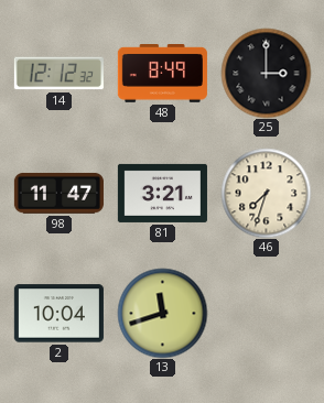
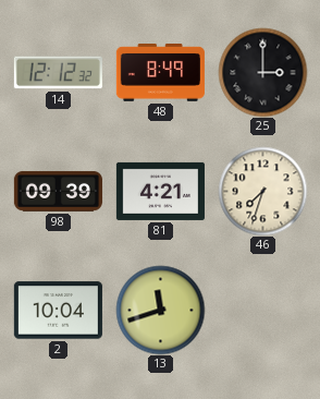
98: 11:47 -> 09:39
81: 3:21 -> 4:21
